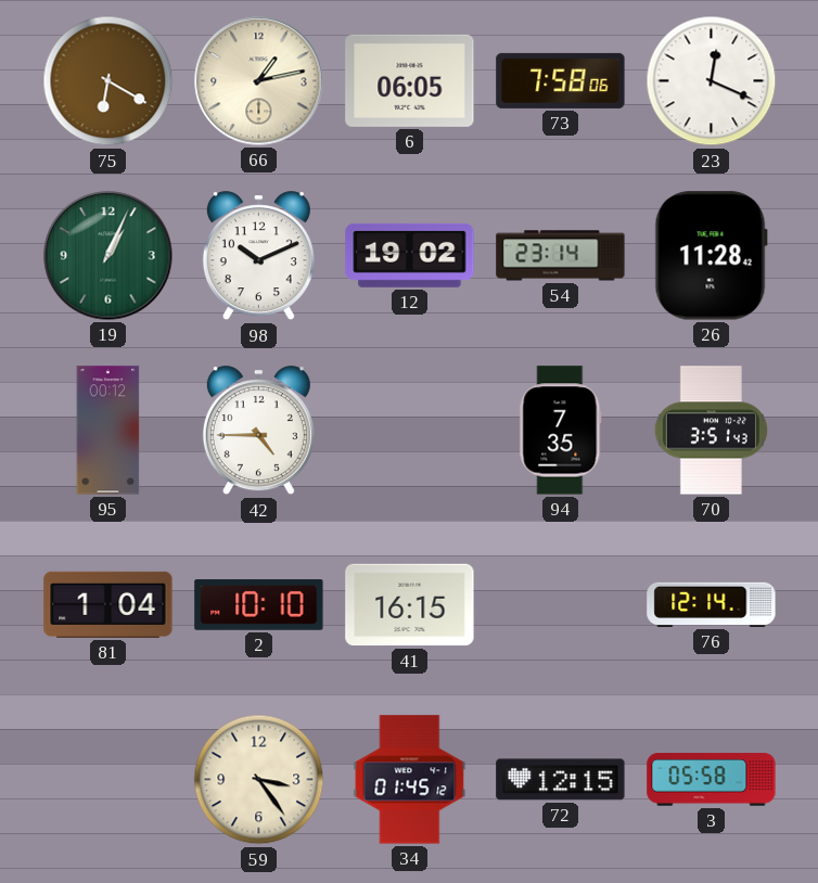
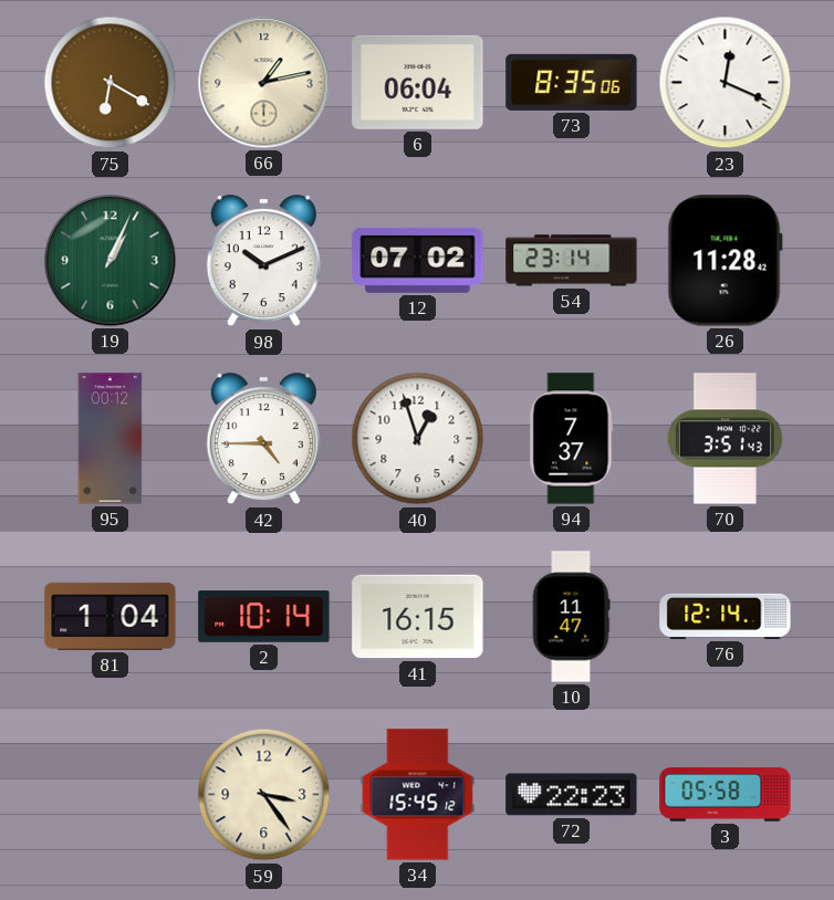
6: 06:05 -> 06:04
73: 7:58 -> 8:35
12: 19:02 -> 07:02
40: none -> 12:57
94: 7:35 -> 7:37
2: 10:10 -> 10:14
10: none -> 11:47
34: 01:45 -> 15:45
72: 12:15 -> 22:23
